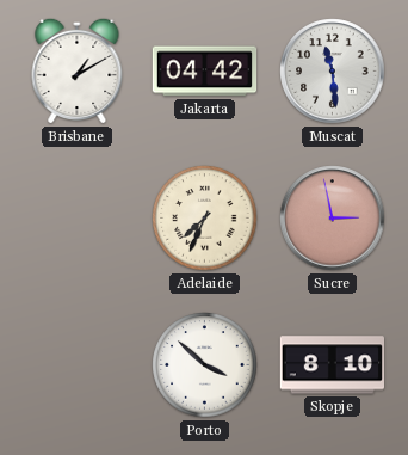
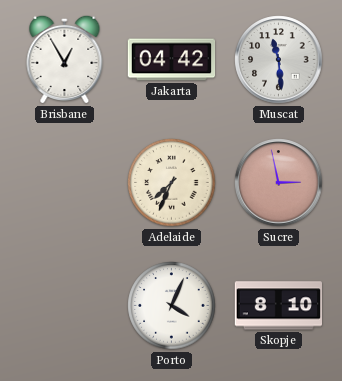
Brisbane: 1:10 -> 12:55
Porto: 3:52 -> 4:04
